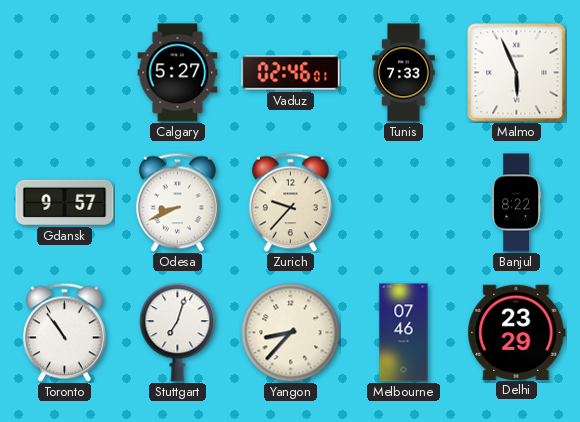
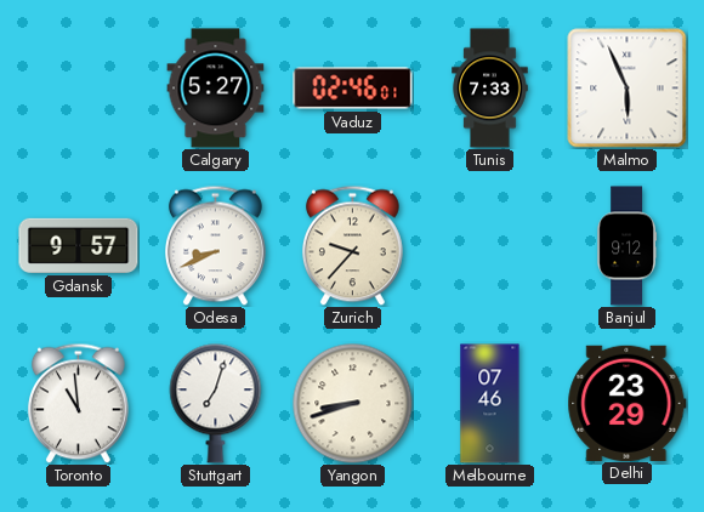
Banjul: 8:22 -> 9:12
Toronto: 10:54 -> 10:59
Yangon: 8:37 -> 8:42
